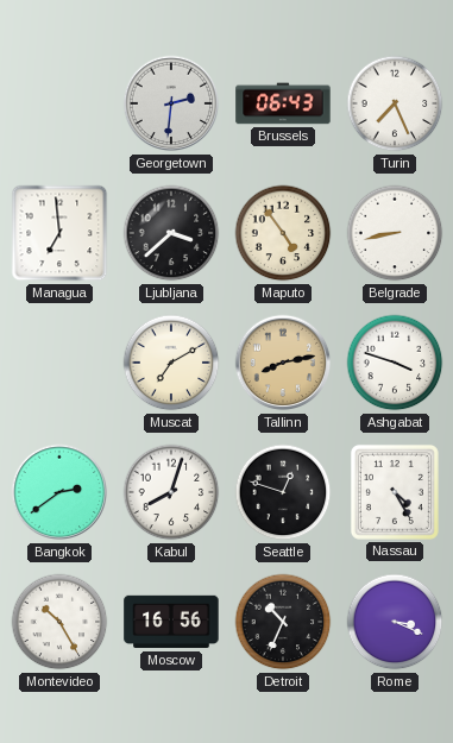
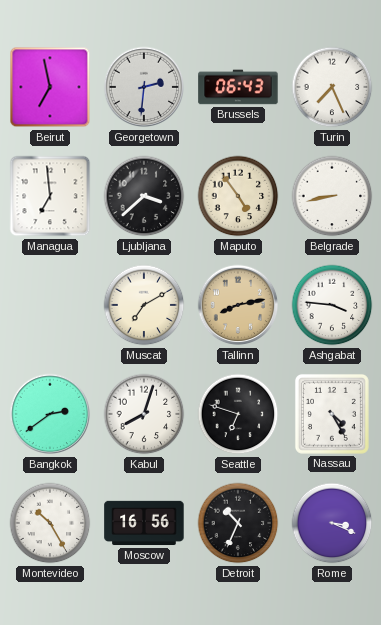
Beirut: none -> 6:58
Ashgabat: 3:48 -> 3:46
Seattle: 12:48 -> 6:48
